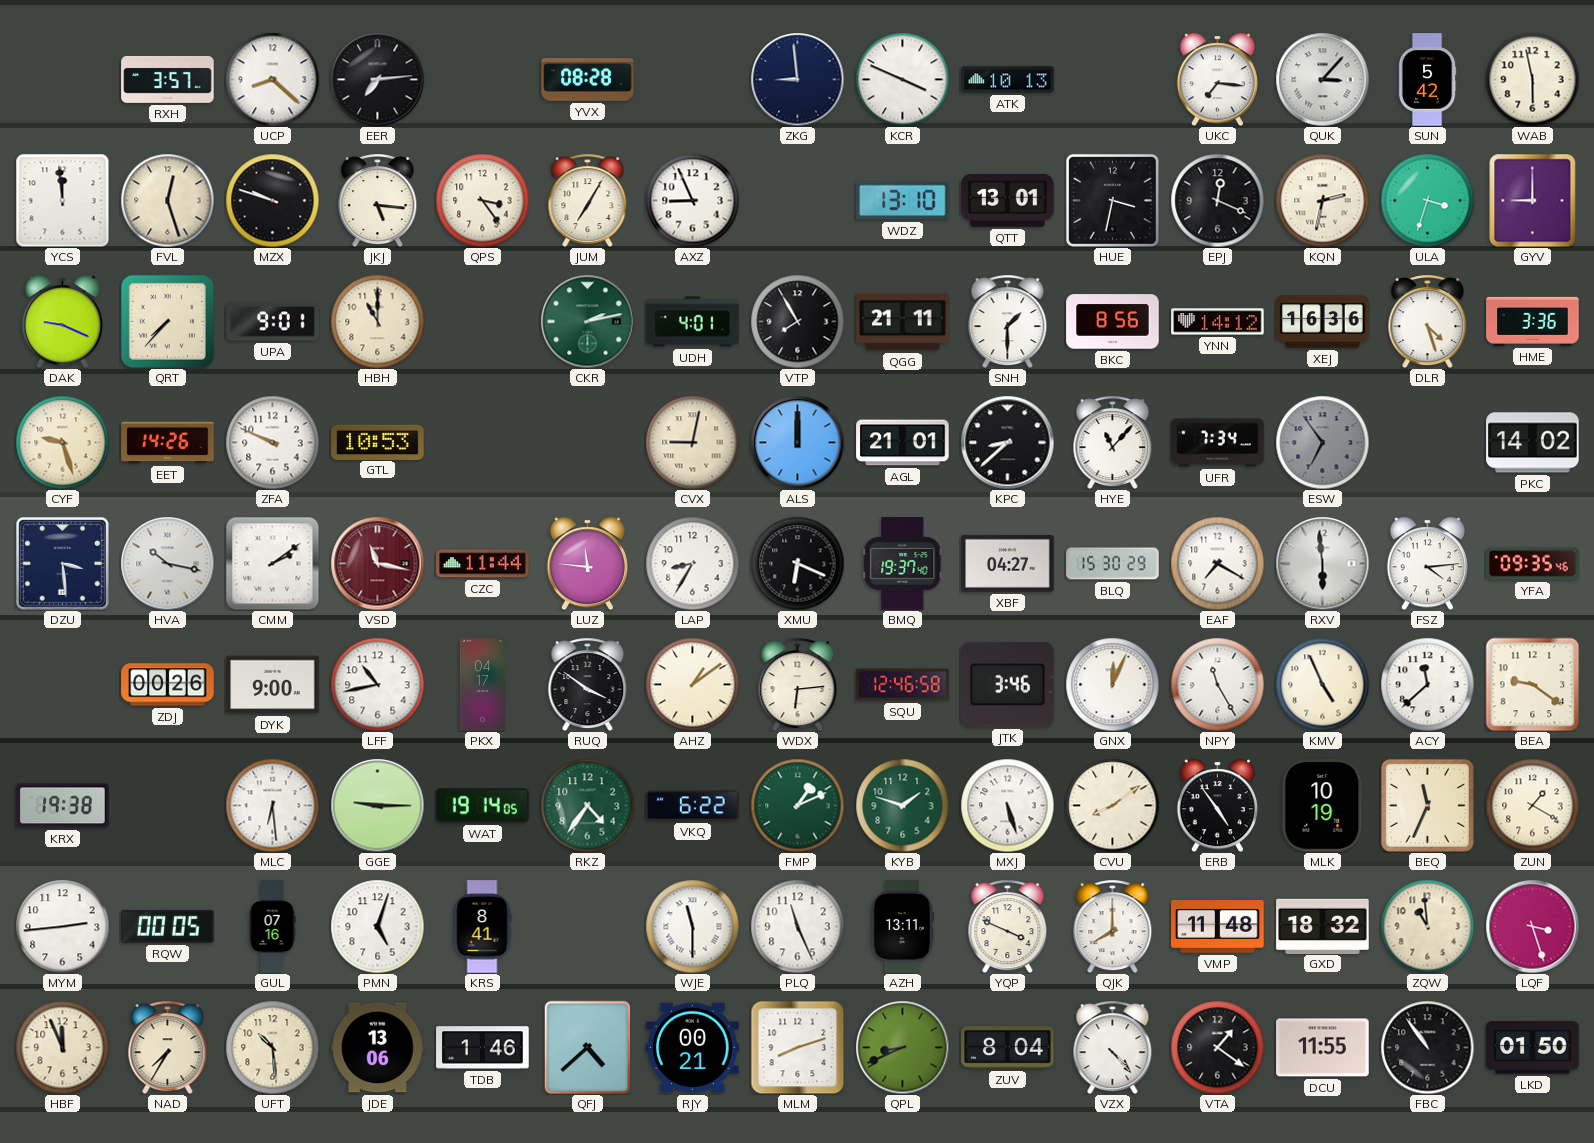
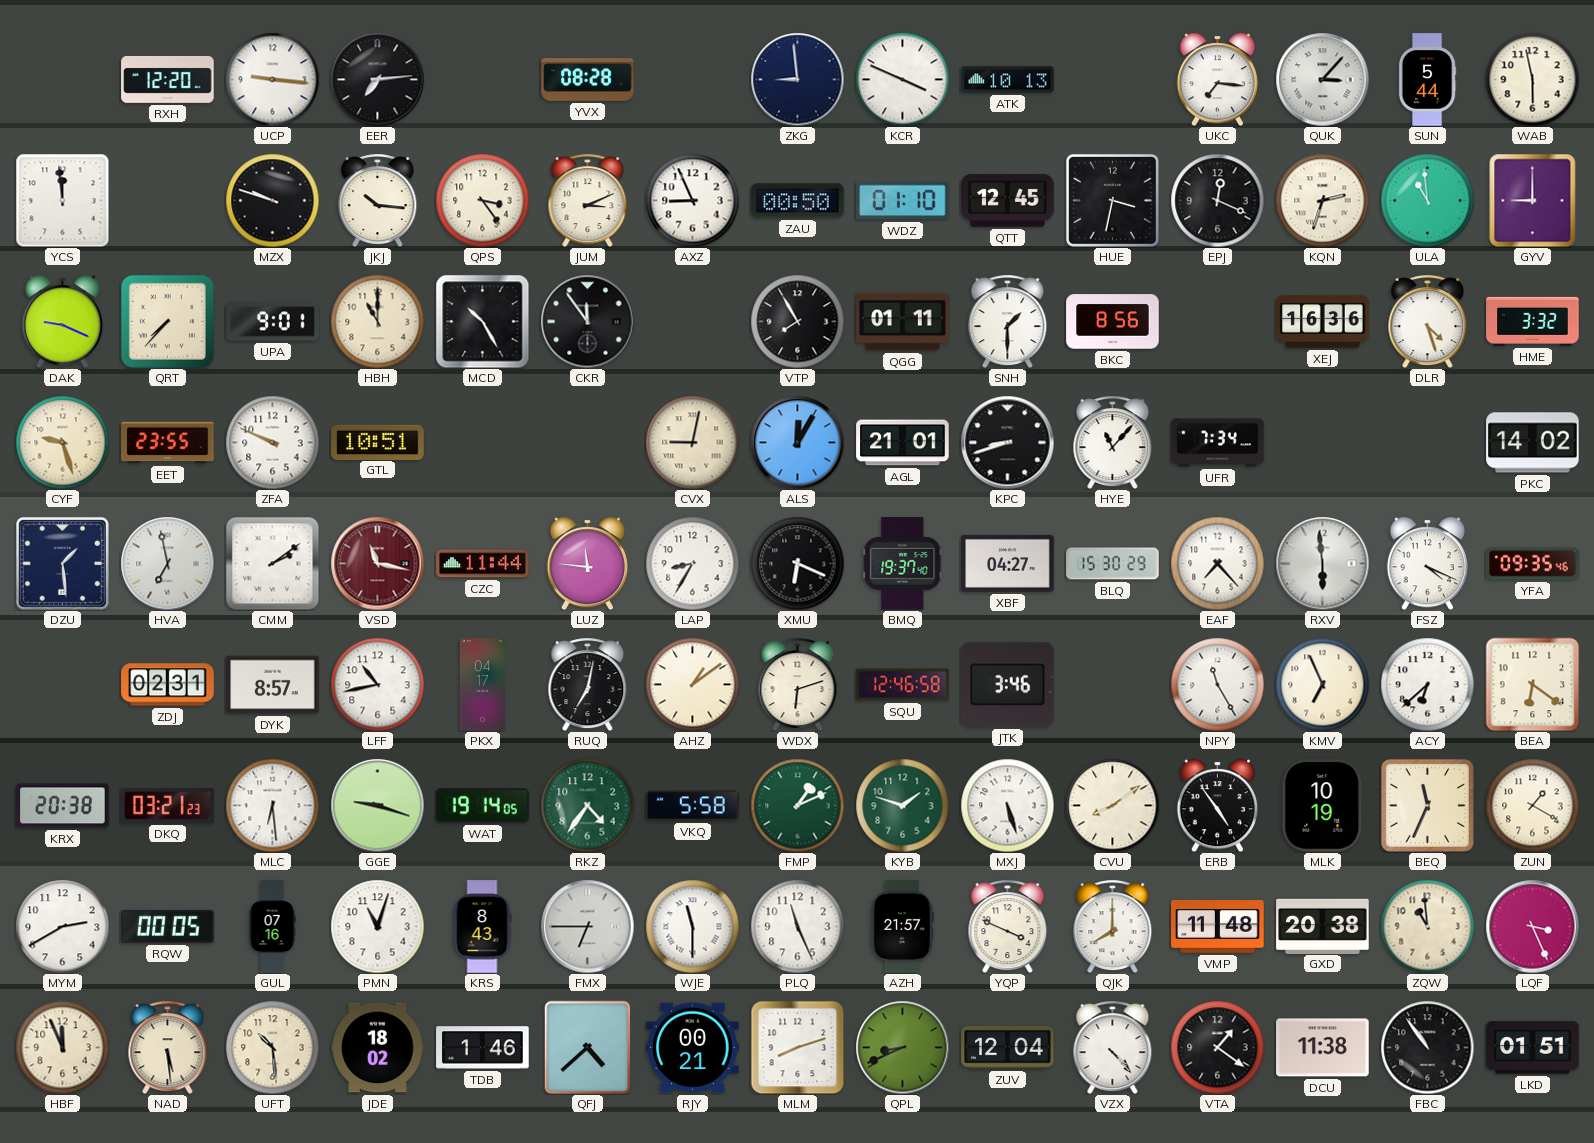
RXH: 3:57 -> 12:20
UCP: 8:22 -> 9:16
SUN: 5:42 -> 5:44
FVL: 12:27 -> none
JKJ: 5:16 -> 10:16
JUM: 7:05 -> 3:11
ZAU: none -> 00:50
WDZ: 13:10 -> 01:10
QTT: 13:01 -> 12:45
KQN: 2:32 -> 2:33
ULA: 3:33 -> 10:59
MCD: none -> 10:25
CKR: 2:13 -> 11:54
CKR dial: green -> black
UDH: 4:01 -> none
QGG: 21:11 -> 01:11
YNN: 14:12 -> none
HME: 3:36 -> 3:32
EET: 14:26 -> 23:55
GTL: 10:53 -> 10:51
ALS: 12:00 -> 12:05
KPC: 8:38 -> 8:42
ESW: 6:54 -> none
DZU: 3:29 -> 1:29
HVA: 10:17 -> 6:58
EAF: 7:20 -> 7:23
FSZ: 4:14 -> 4:19
ZDJ: 00:26 -> 02:31
DYK: 9:00 -> 8:57
RUQ: 3:51 -> 7:02
WDX: 6:14 -> 6:12
GNX: 12:04 -> none
KMV: 4:56 -> 6:56
ACY: 11:38 -> 6:38
BEA: 9:21 -> 6:21
KRX: 19:38 -> 20:38
DKQ: none -> 03:21
GGE: 9:15 -> 9:18
VKQ: 6:22 -> 5:58
MYM: 2:44 -> 2:40
PMN: 5:03 -> 11:03
KRS: 8:41 -> 8:43
FMX: none -> 6:45
AZH: 13:11 -> 21:57
GXD: 18:32 -> 20:38
LQF: 3:27 -> 3:26
NAD: 7:35 -> 5:29
JDE: 13:06 -> 18:02
ZUV: 8:04 -> 12:04
DCU: 11:55 -> 11:38
LKD: 01:50 -> 01:51
